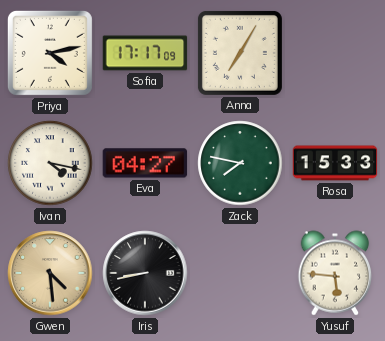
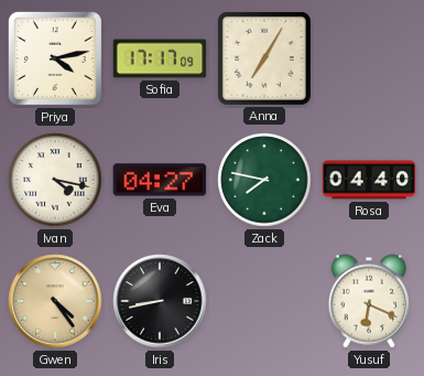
Rosa: 15:33 -> 04:40
Gwen: 4:29 -> 4:24
Yusuf: 5:46 -> 6:19
